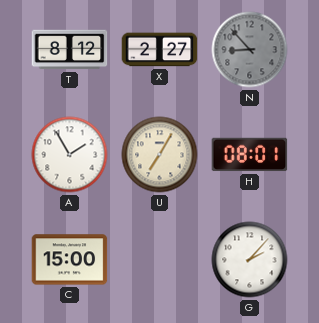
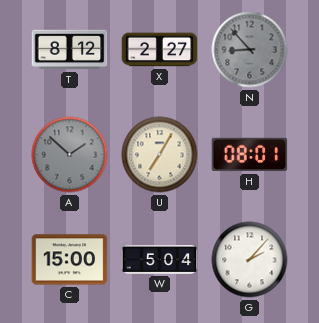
A: 1:55 -> 1:52
A dial: white -> grey
W: none -> 5:04
